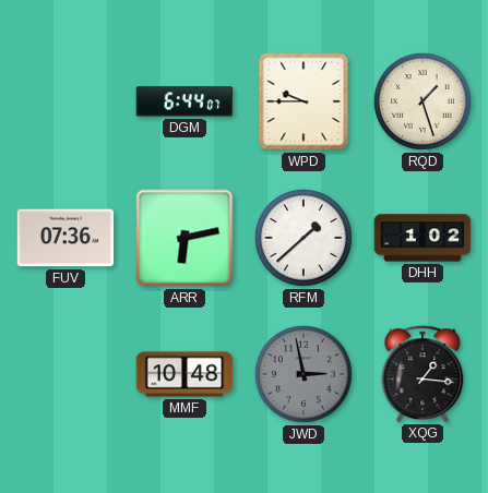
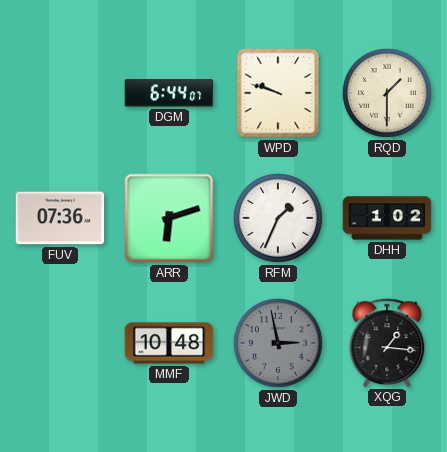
WPD: 9:45 -> 9:48
RQD: 1:27 -> 1:30
ARR: 6:13 -> 6:12
RFM: 1:38 -> 1:34
